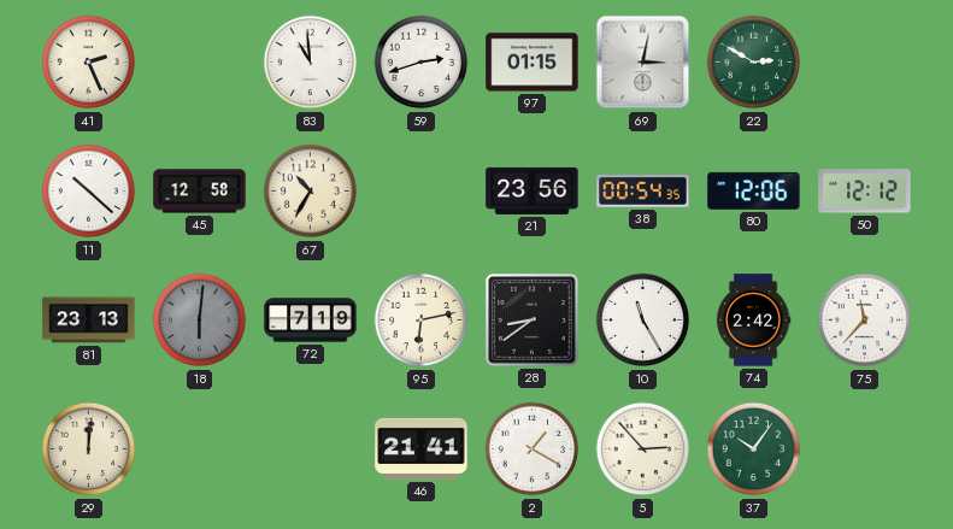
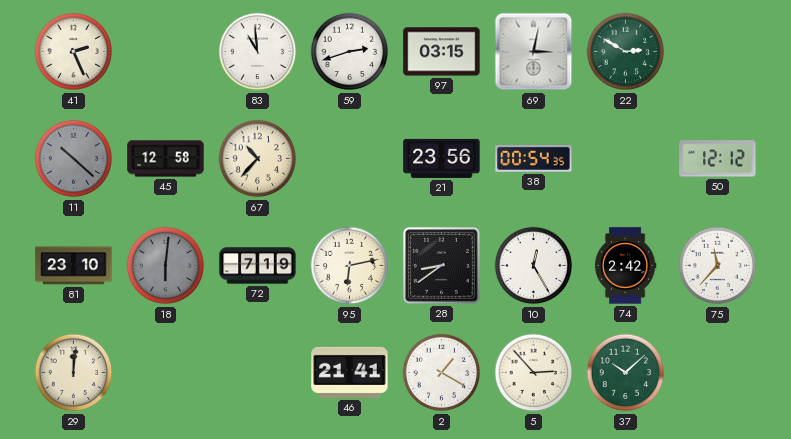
97: 01:15 -> 03:15
11 dial: white -> grey
67: 10:35 -> 10:37
80: 12:06 -> none
81: 23:13 -> 23:10
10: 11:25 -> 12:25
37: 10:06 -> 10:08
